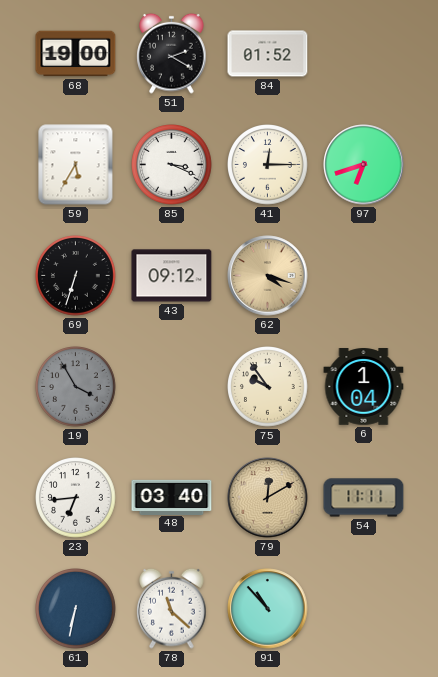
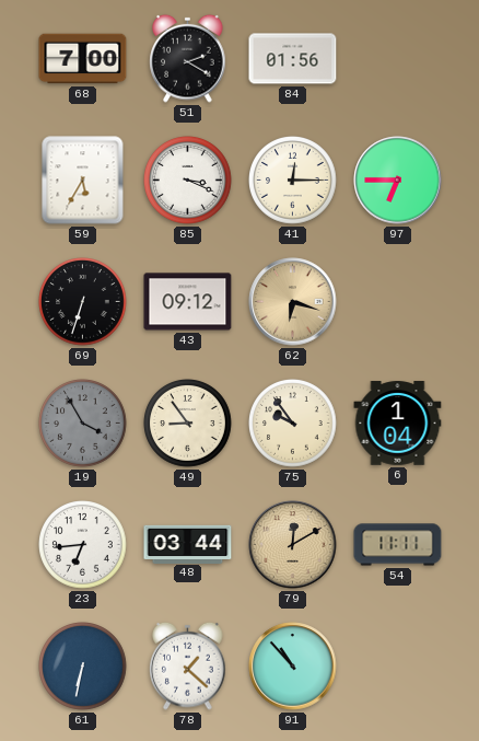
68: 19:00 -> 7:00
84: 01:52 -> 01:56
97: 6:42 -> 6:45
62: 4:18 -> 6:18
49: none -> 8:54
48: 03:40 -> 03:44
78: 11:22 -> 1:22
